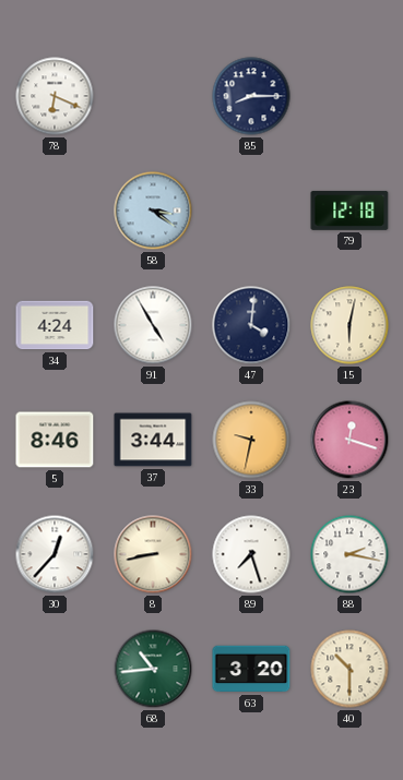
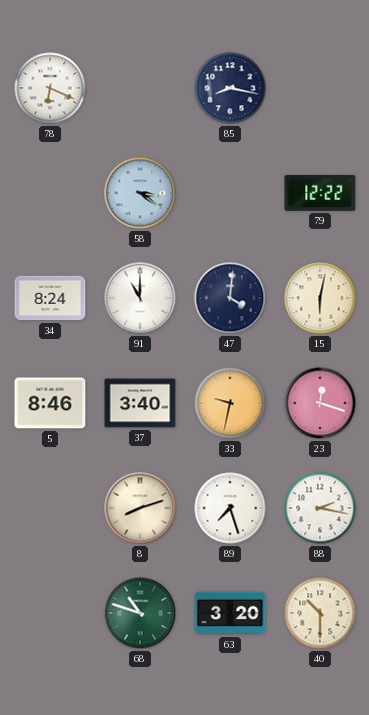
85: 8:15 -> 8:17
79: 12:18 -> 12:22
34: 4:24 -> 8:24
91: 4:55 -> 11:00
37: 3:44 -> 3:40
30: 12:37 -> none
8: 8:43 -> 8:12
68: 10:44 -> 10:48
